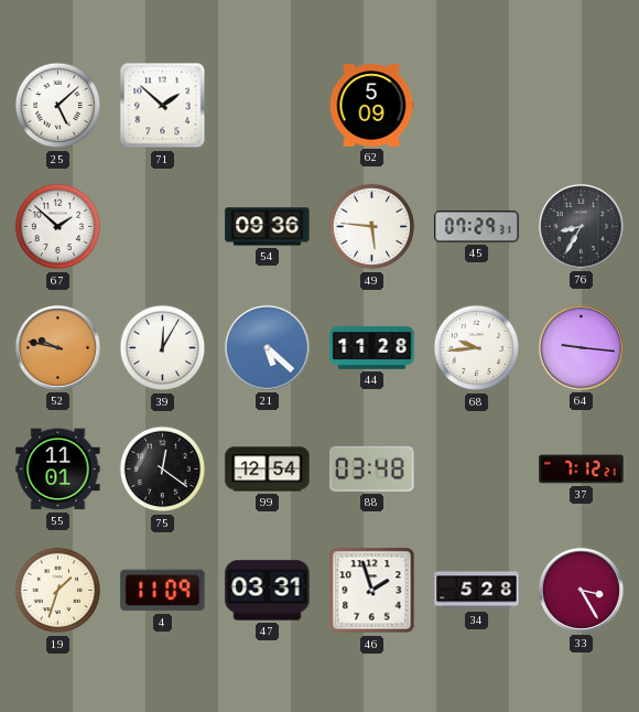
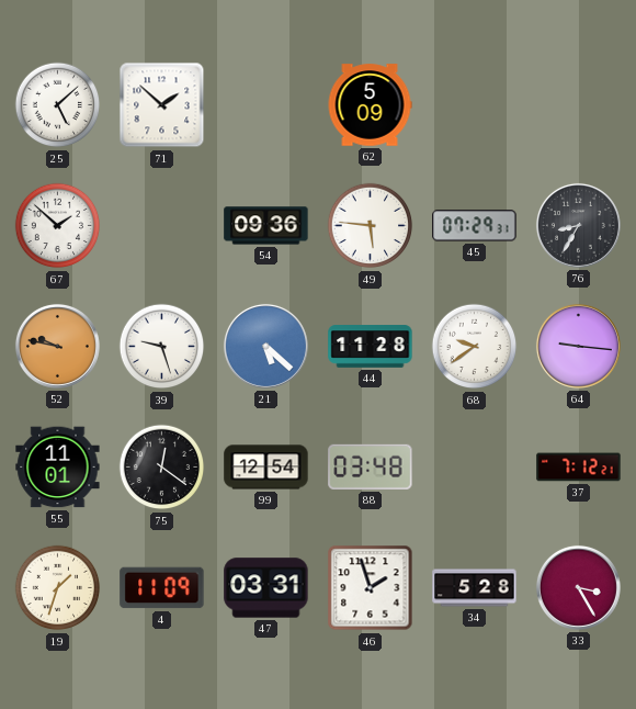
39: 12:05 -> 9:27
68: 9:44 -> 9:39
